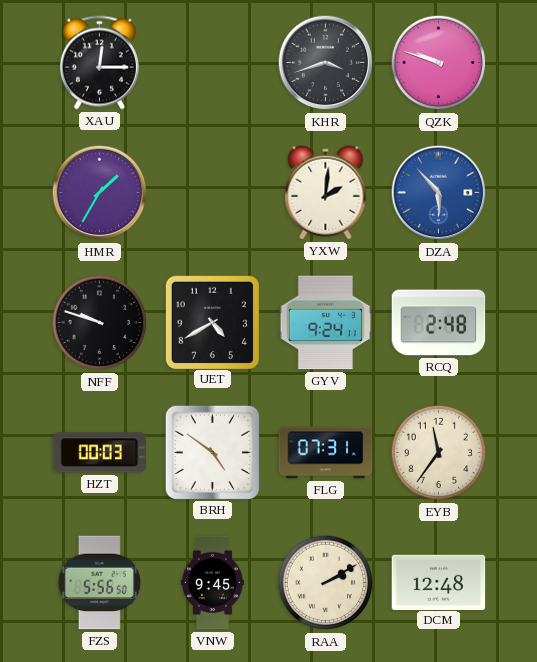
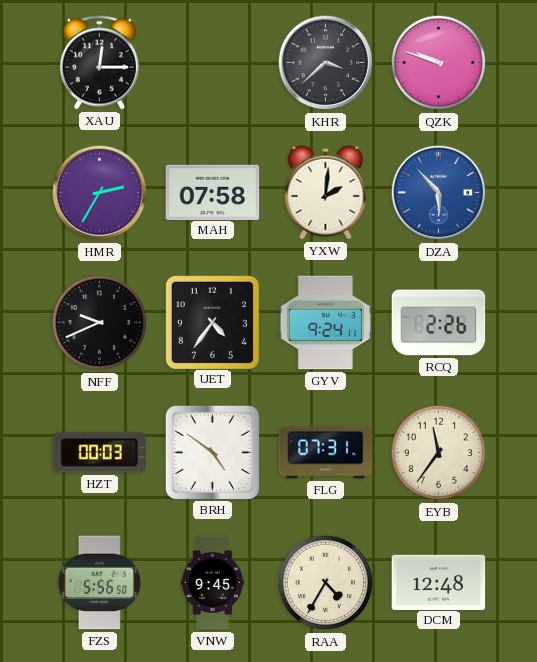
KHR: 3:42 -> 3:38
HMR: 1:35 -> 2:35
MAH: none -> 07:58
NFF: 9:48 -> 9:41
UET: 4:40 -> 4:36
RCQ: 2:48 -> 2:26
RAA: 2:10 -> 4:35
